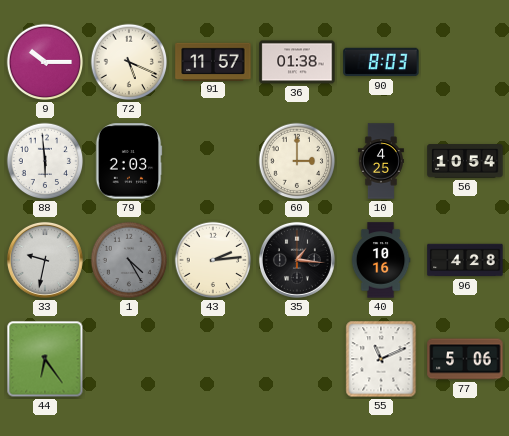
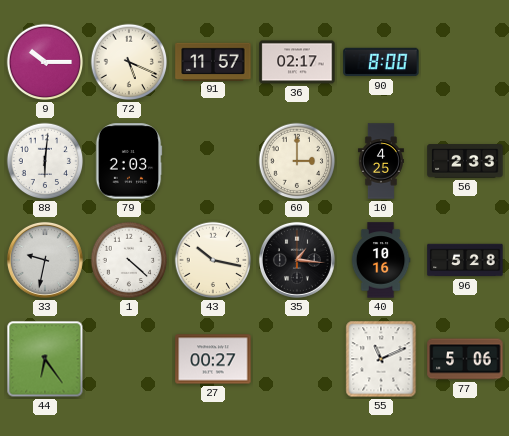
36: 01:38 -> 02:17
90: 8:03 -> 8:00
88: 5:59 -> 6:01
56: 10:54 -> 2:33
1: 4:25 -> 4:22
1 dial: grey -> white
43: 2:14 -> 10:17
96: 4:28 -> 5:28
27: none -> 00:27
